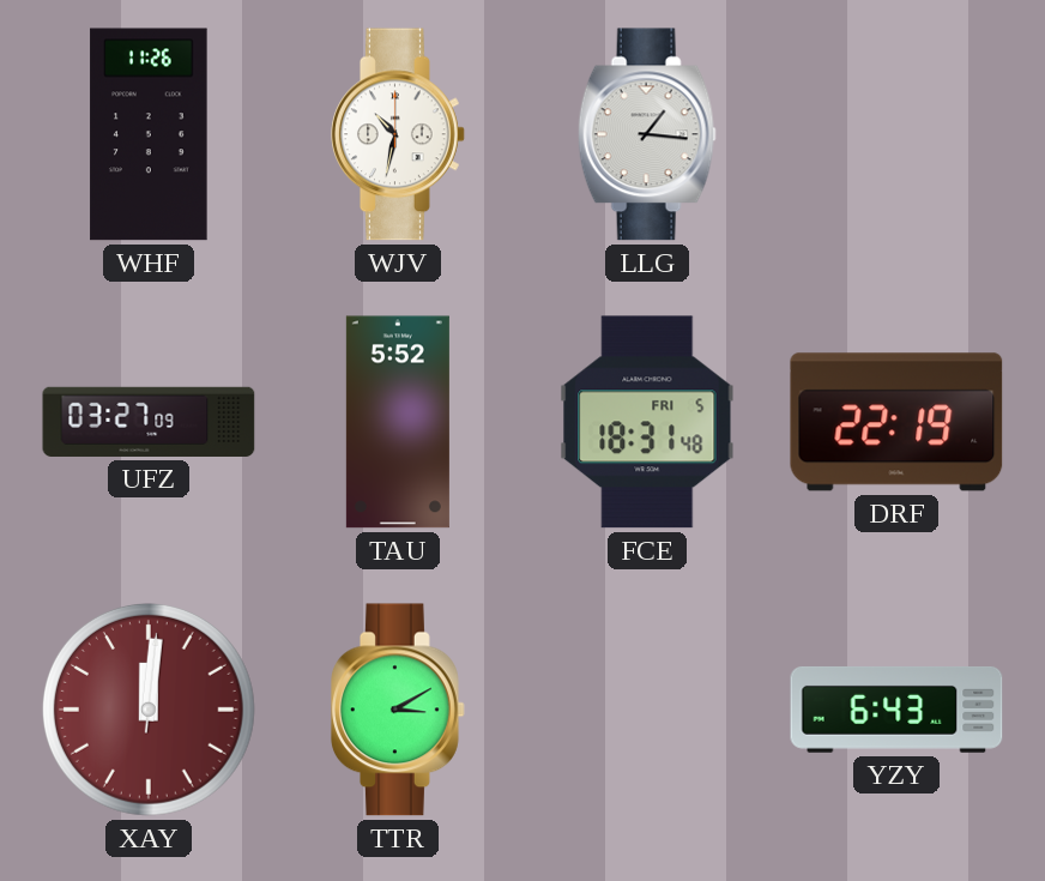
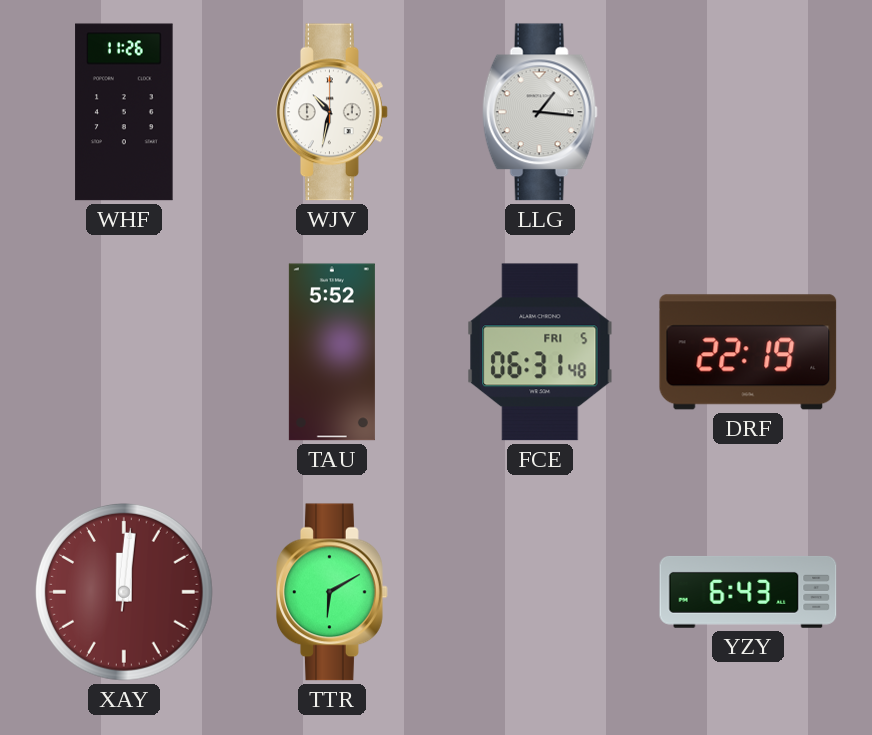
UFZ: 03:27 -> none
FCE: 18:31 -> 06:31
TTR: 3:10 -> 6:10
